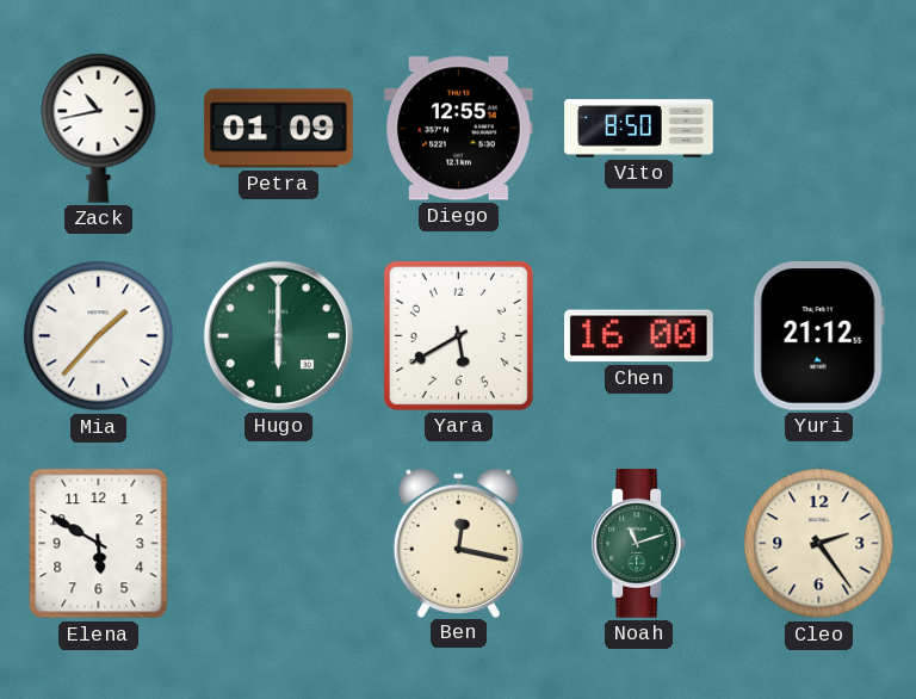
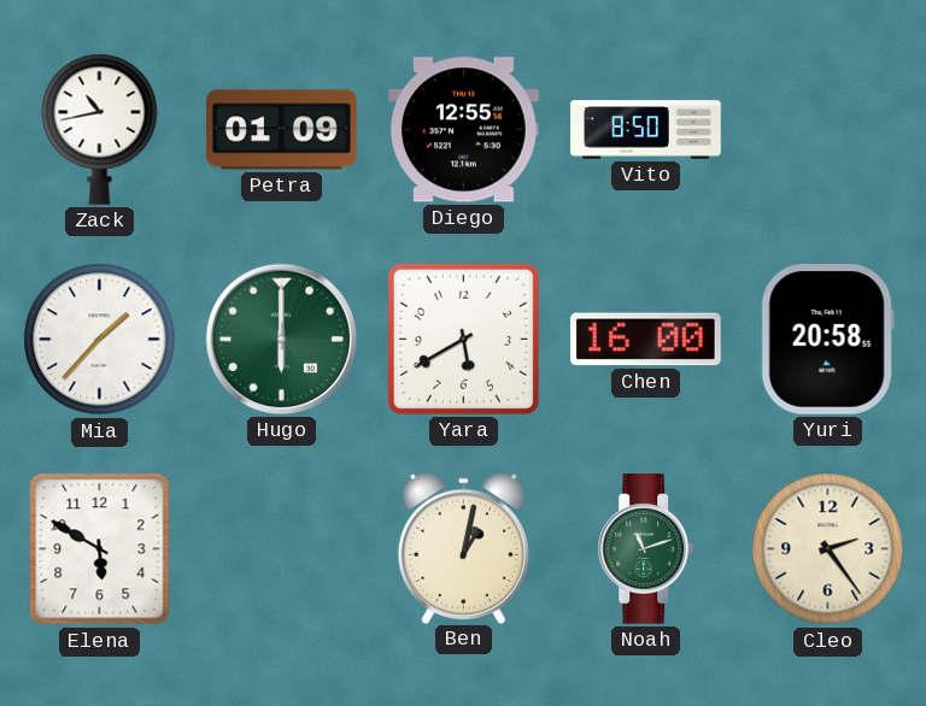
Yuri: 21:12 -> 20:58
Ben: 12:17 -> 1:02
